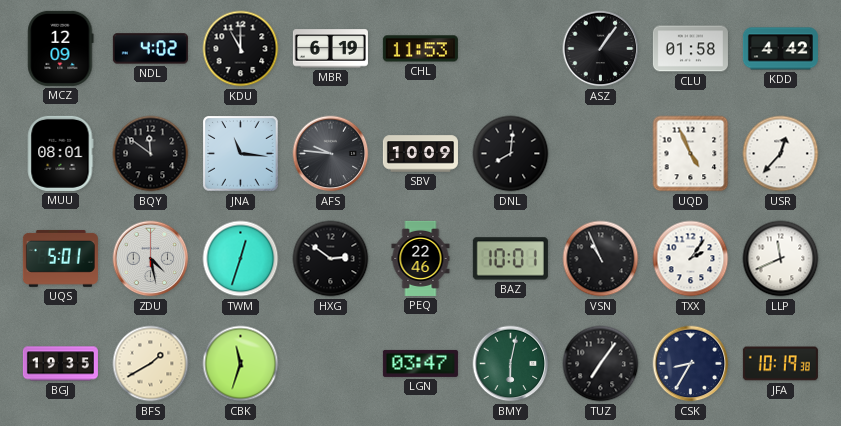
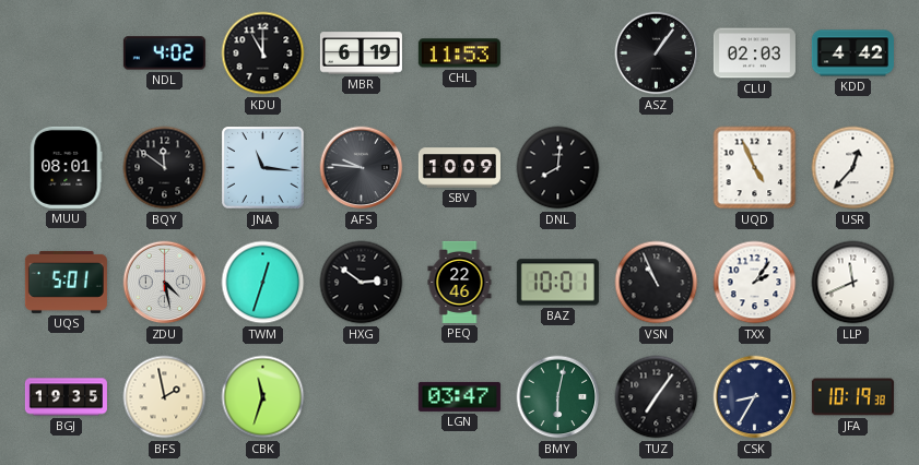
MCZ: 12:09 -> none
CLU: 01:58 -> 02:03
BFS: 1:40 -> 1:58
